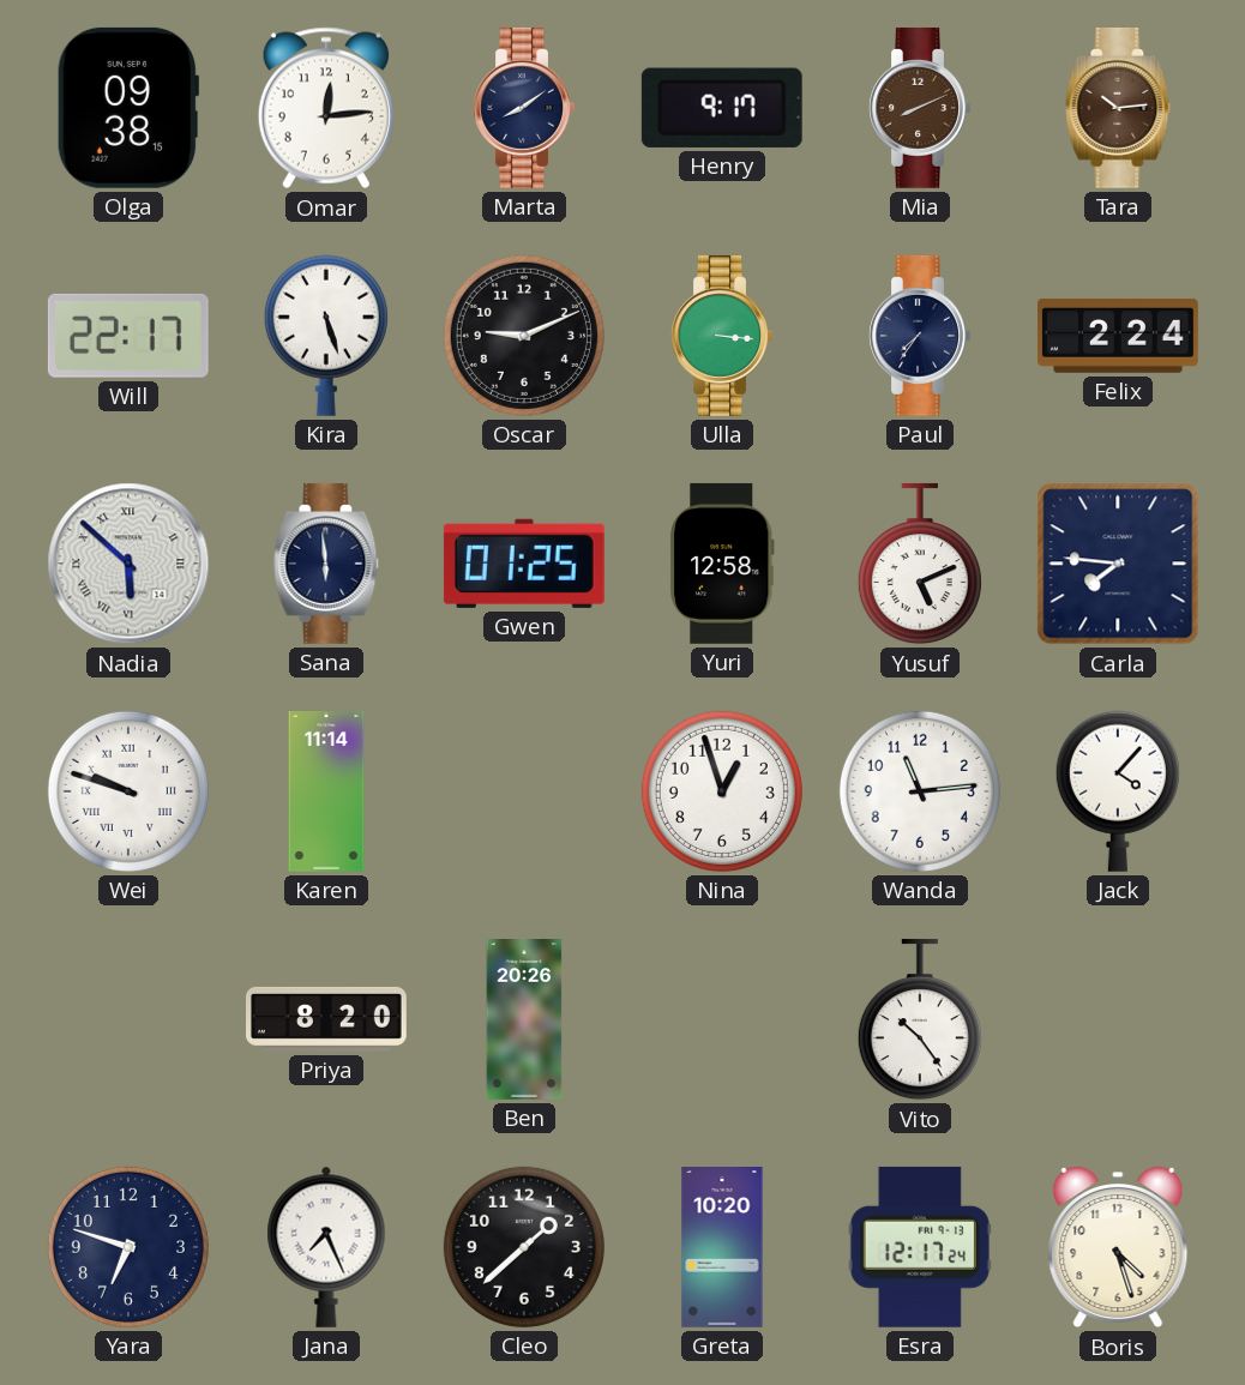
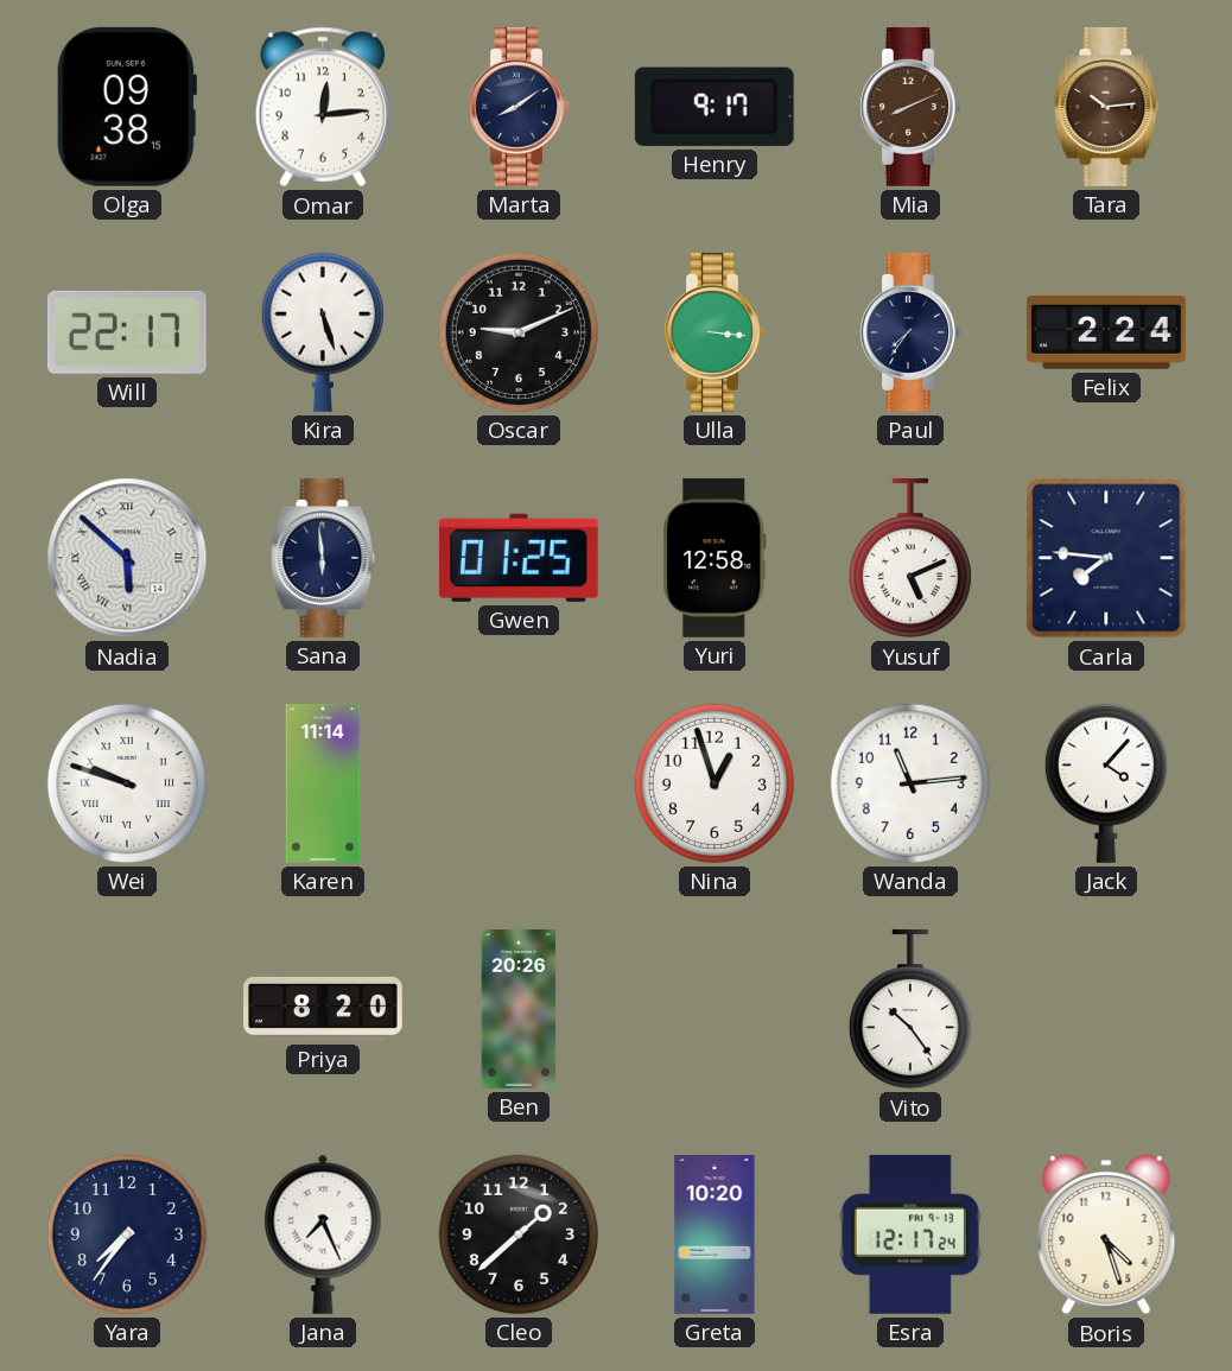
Yara: 6:48 -> 7:36
